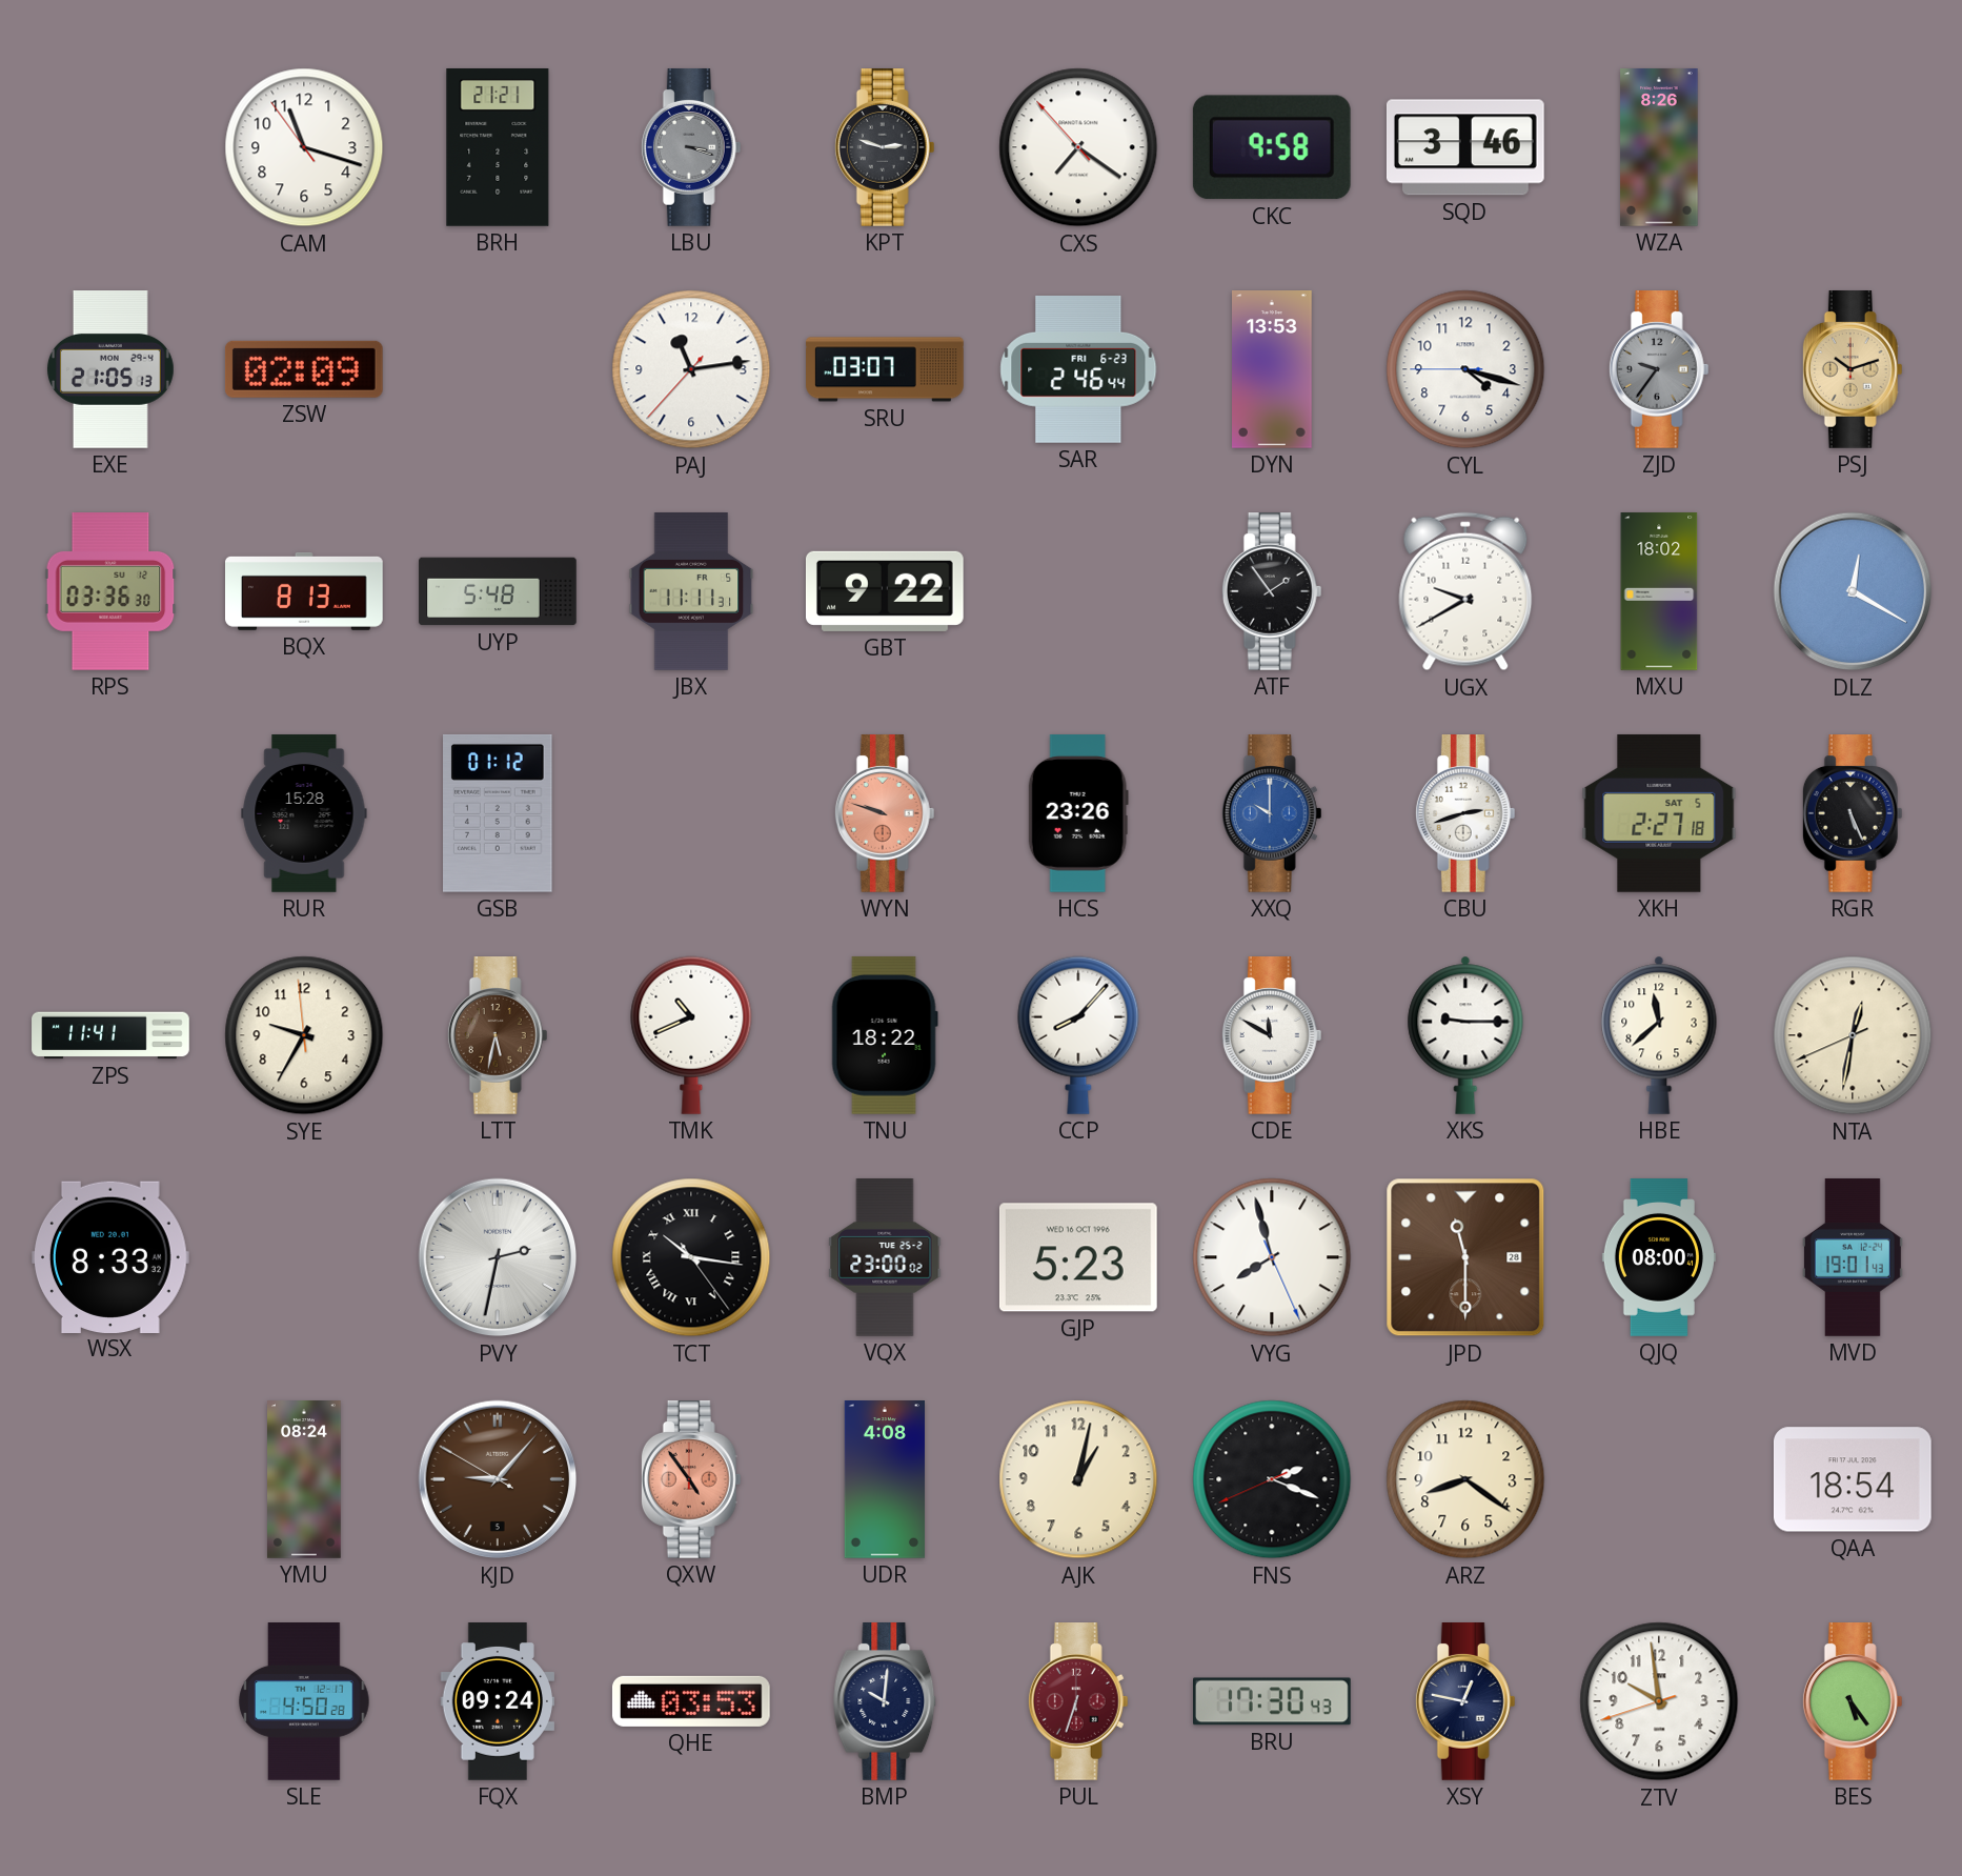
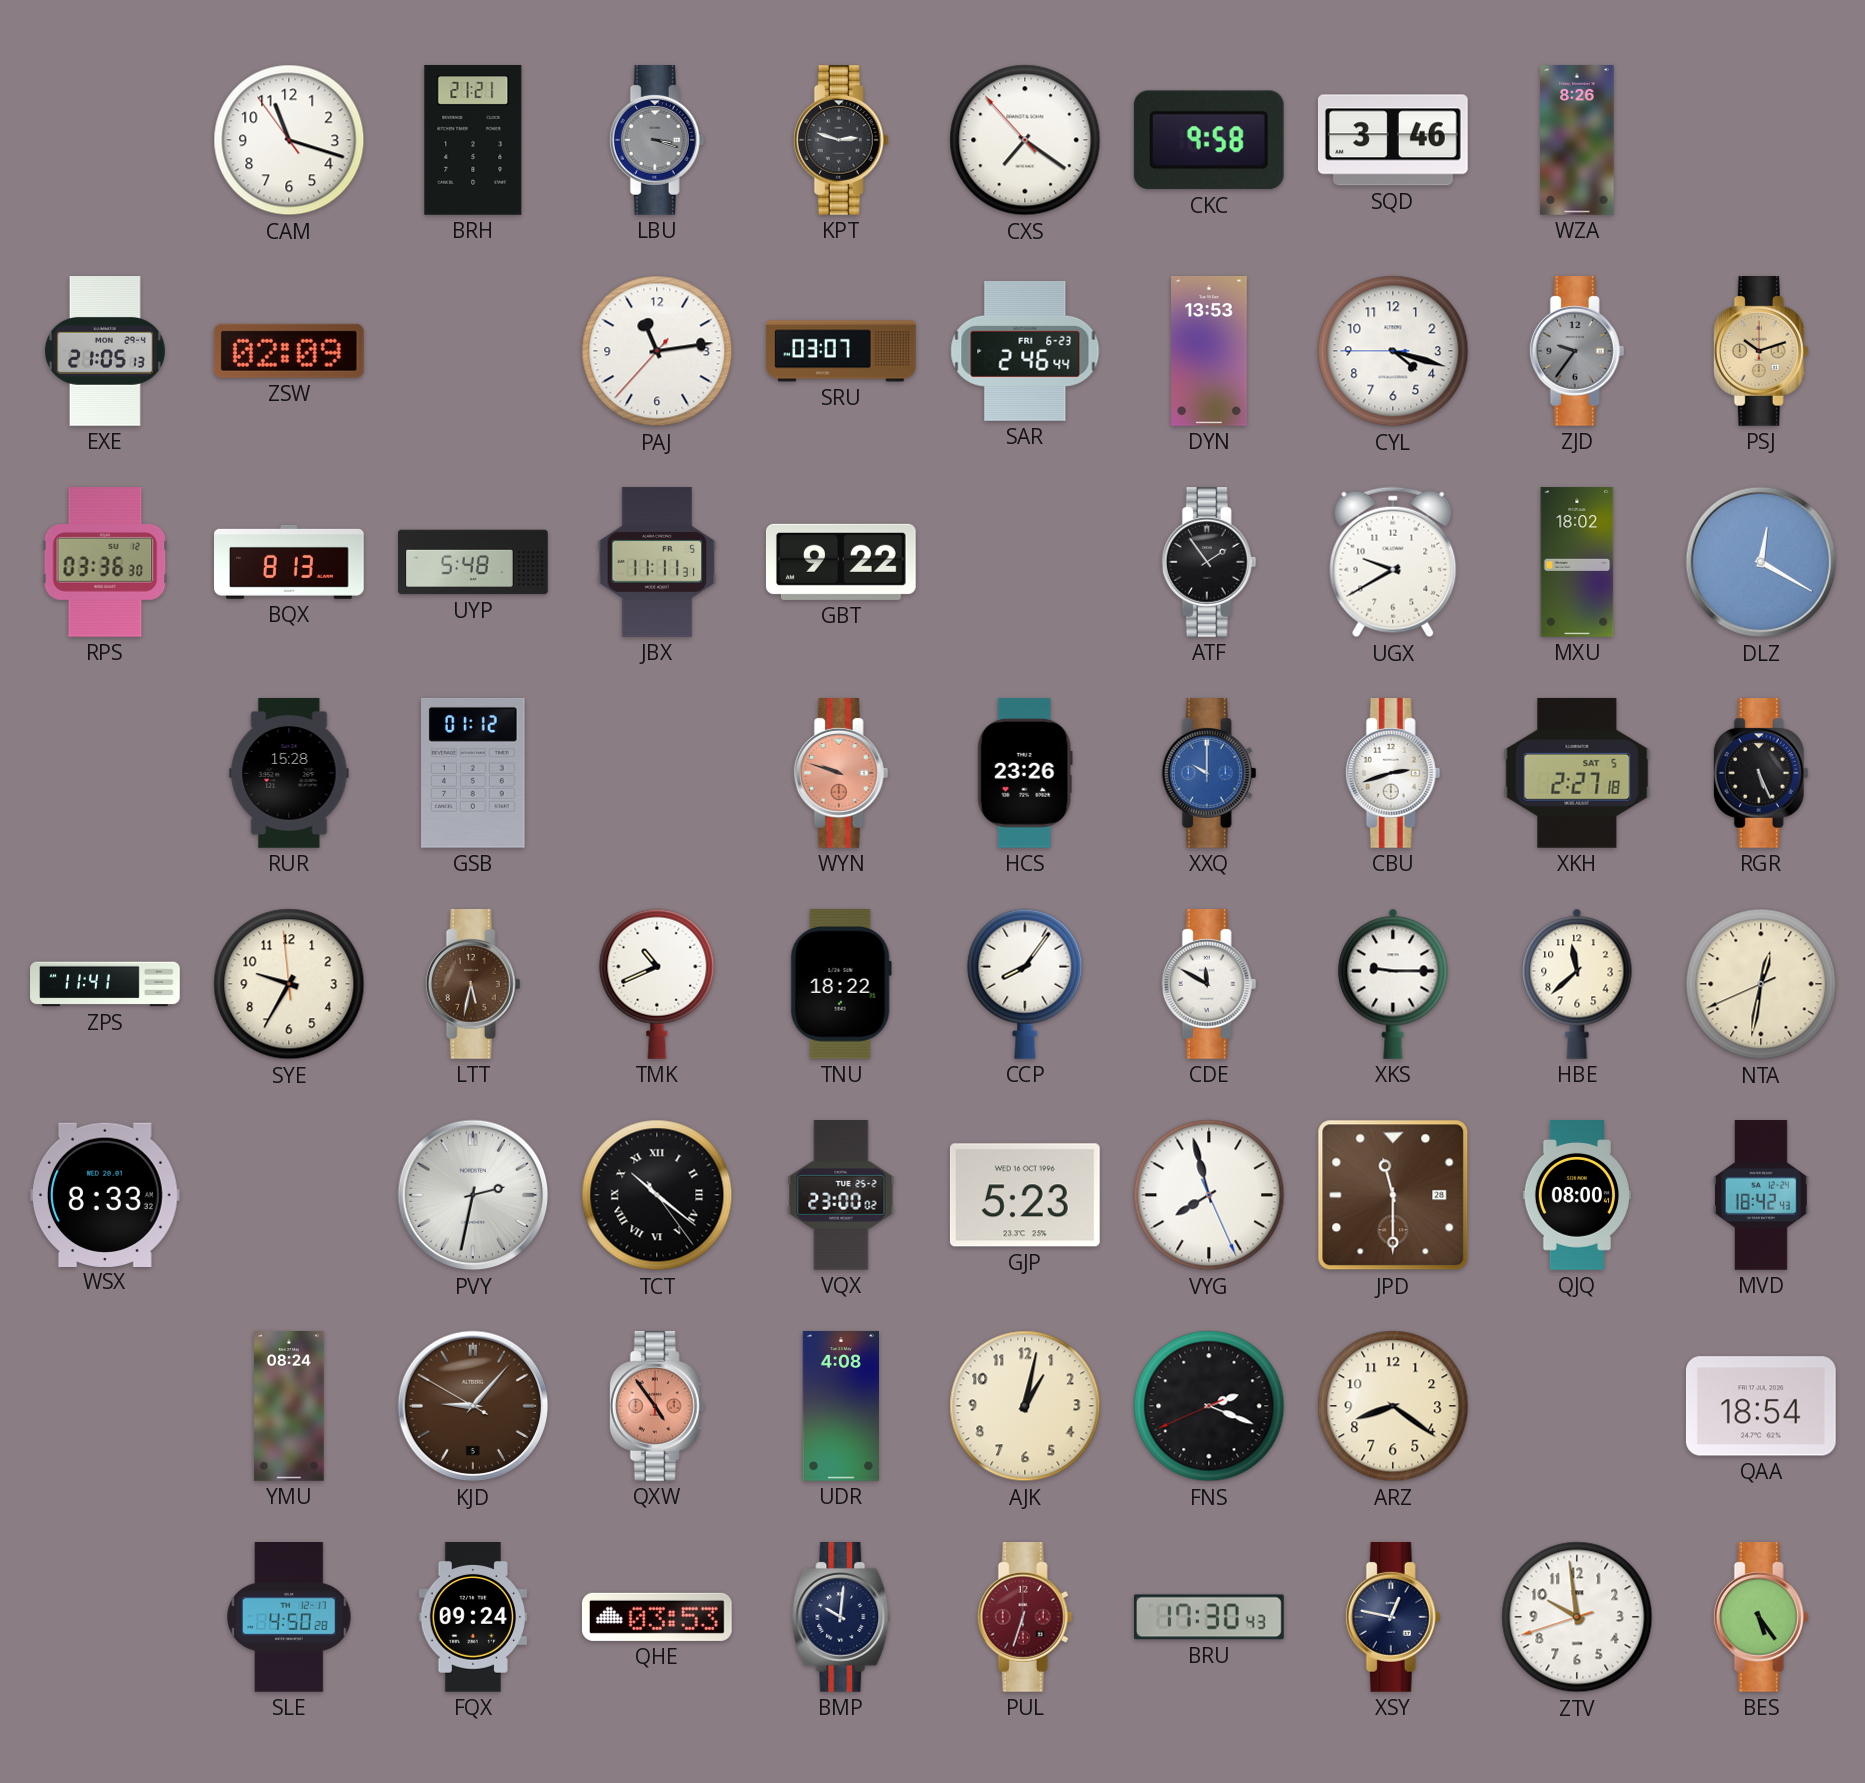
CCP: 8:07 -> 8:06
TCT: 10:16 -> 10:21
MVD: 19:01 -> 18:42
